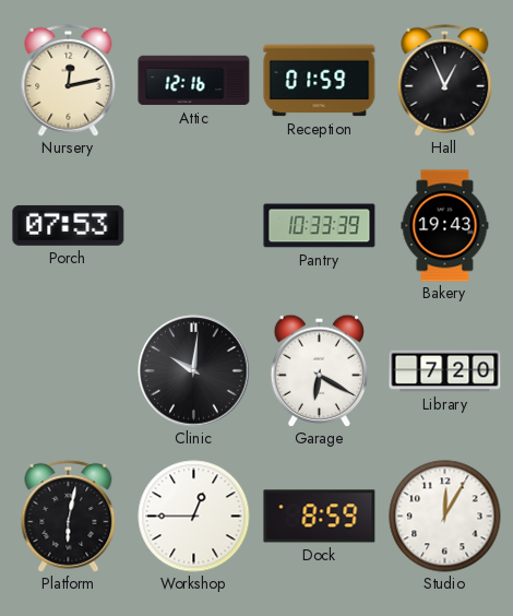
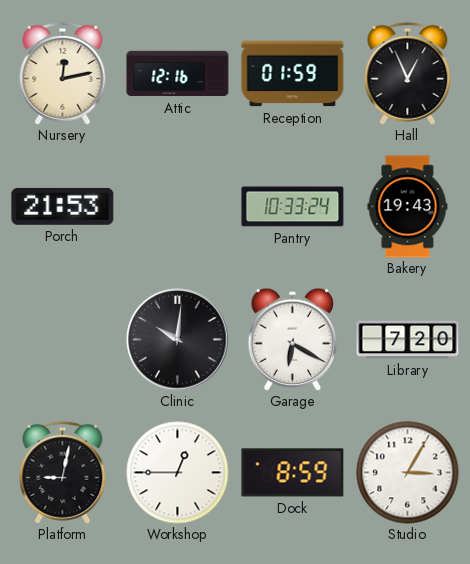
Porch: 07:53 -> 21:53
Pantry: 10:33:39 -> 10:33:24
Platform: 6:02 -> 9:02
Studio: 12:05 -> 3:05
